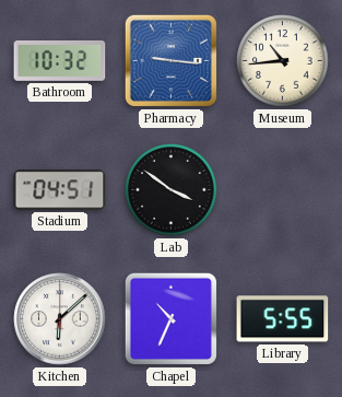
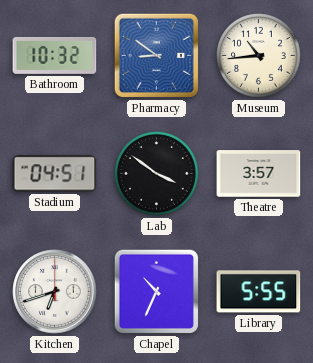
Pharmacy: 9:16 -> 8:51
Theatre: none -> 3:57
Kitchen: 6:08 -> 6:42
